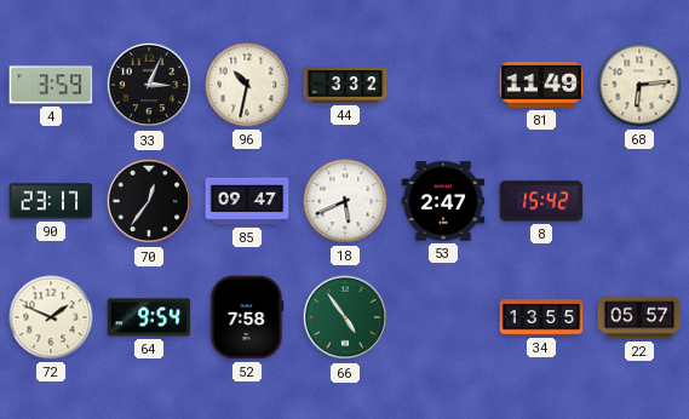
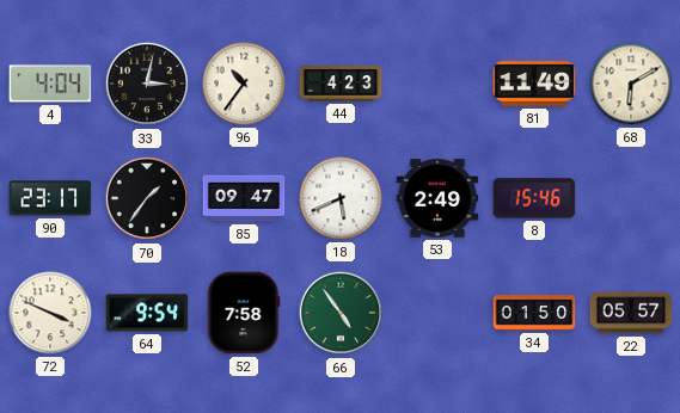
4: 3:59 -> 4:04
33: 3:04 -> 3:02
96: 10:32 -> 10:36
44: 3:32 -> 4:23
68: 6:14 -> 6:10
70: 12:36 -> 1:36
53: 2:47 -> 2:49
8: 15:42 -> 15:46
72: 1:49 -> 3:49
34: 13:55 -> 01:50
